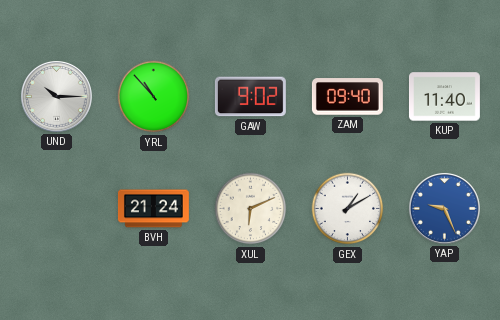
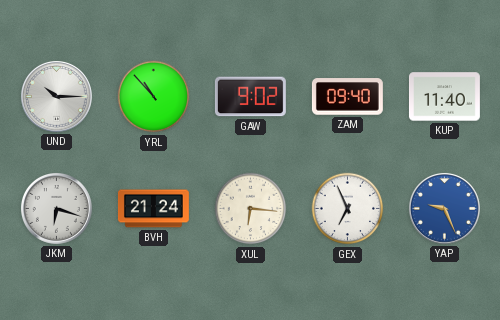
JKM: none -> 6:18
XUL: 6:11 -> 6:16
GEX: 1:10 -> 6:56
